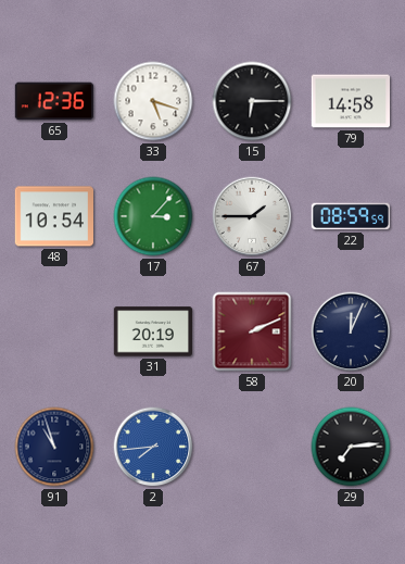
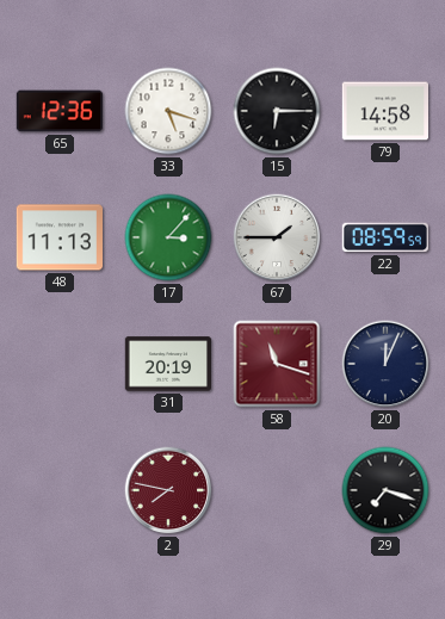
48: 10:54 -> 11:13
58: 2:11 -> 11:18
91: 10:57 -> none
2: 7:44 -> 7:47
2 dial: blue -> burgundy
29: 7:14 -> 7:18
